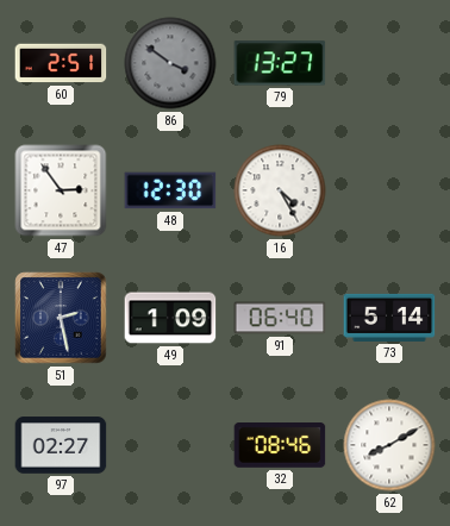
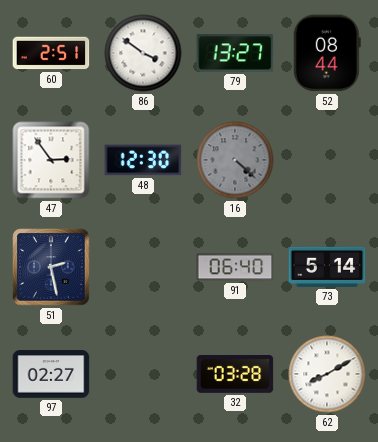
86 dial: grey -> white
52: none -> 08:44
16: 4:25 -> 4:22
16 dial: white -> grey
49: 1:09 -> none
32: 08:46 -> 03:28
